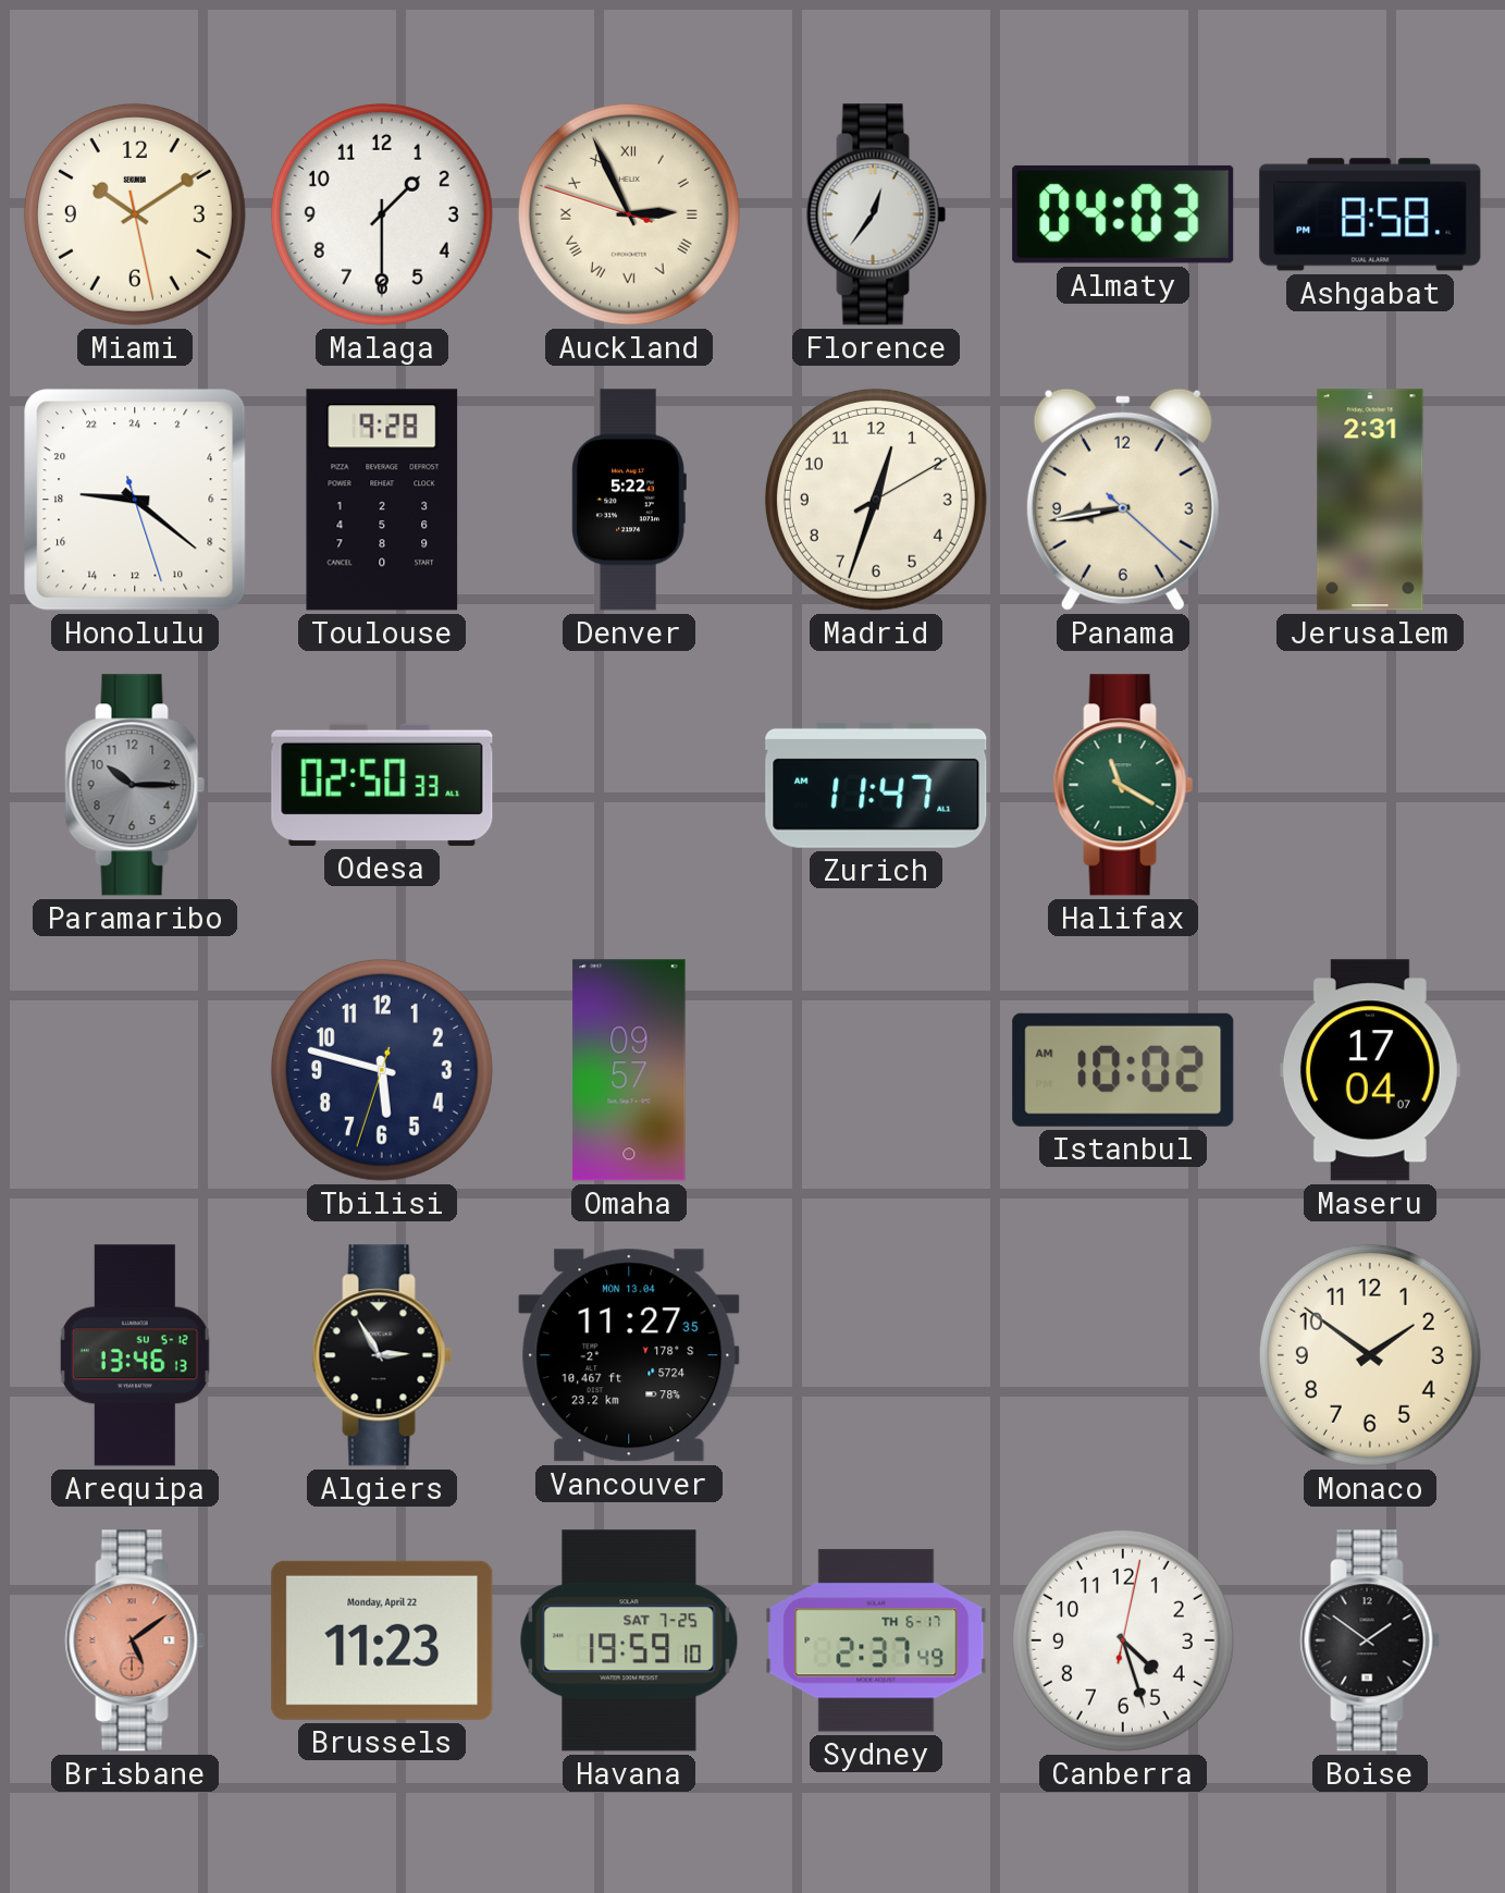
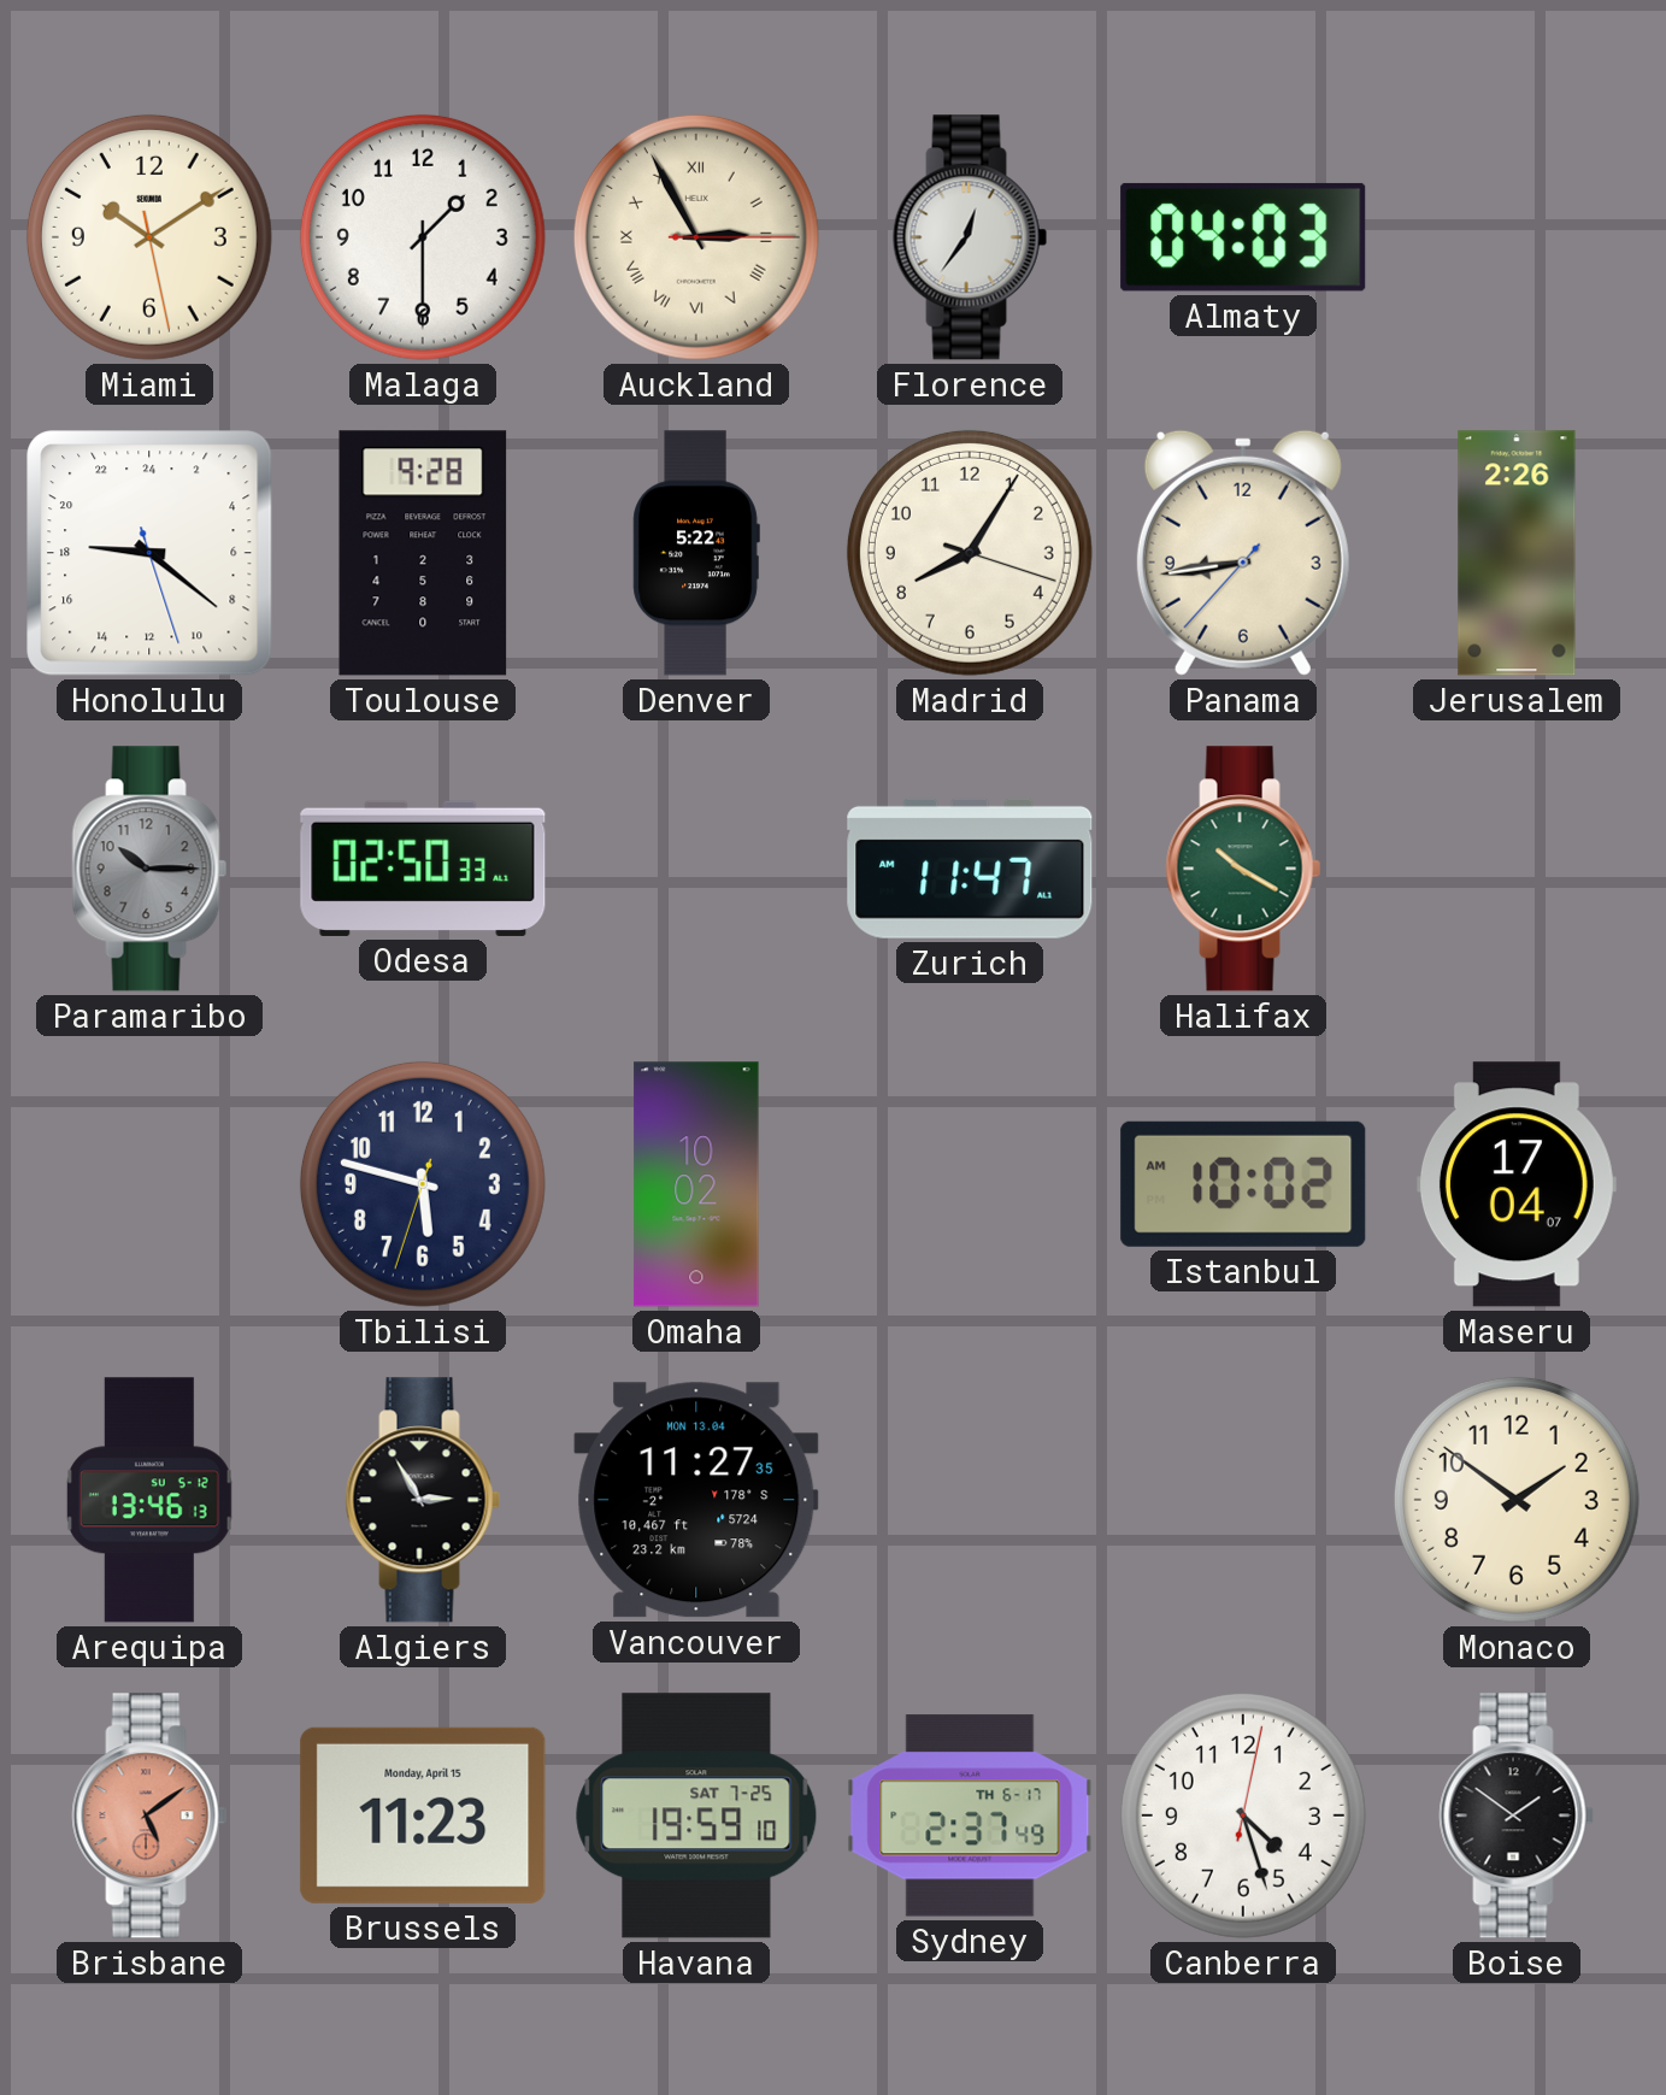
Auckland: 2:55:48 -> 2:55:15
Ashgabat: 8:58 -> none
Madrid: 12:33 -> 8:05
Panama: 8:43:22 -> 8:43:37
Jerusalem: 2:31 -> 2:26
Halifax: 11:20 -> 10:20
Omaha: 09:57 -> 10:02
Brussels date: Monday, April 22 -> Monday, April 15
